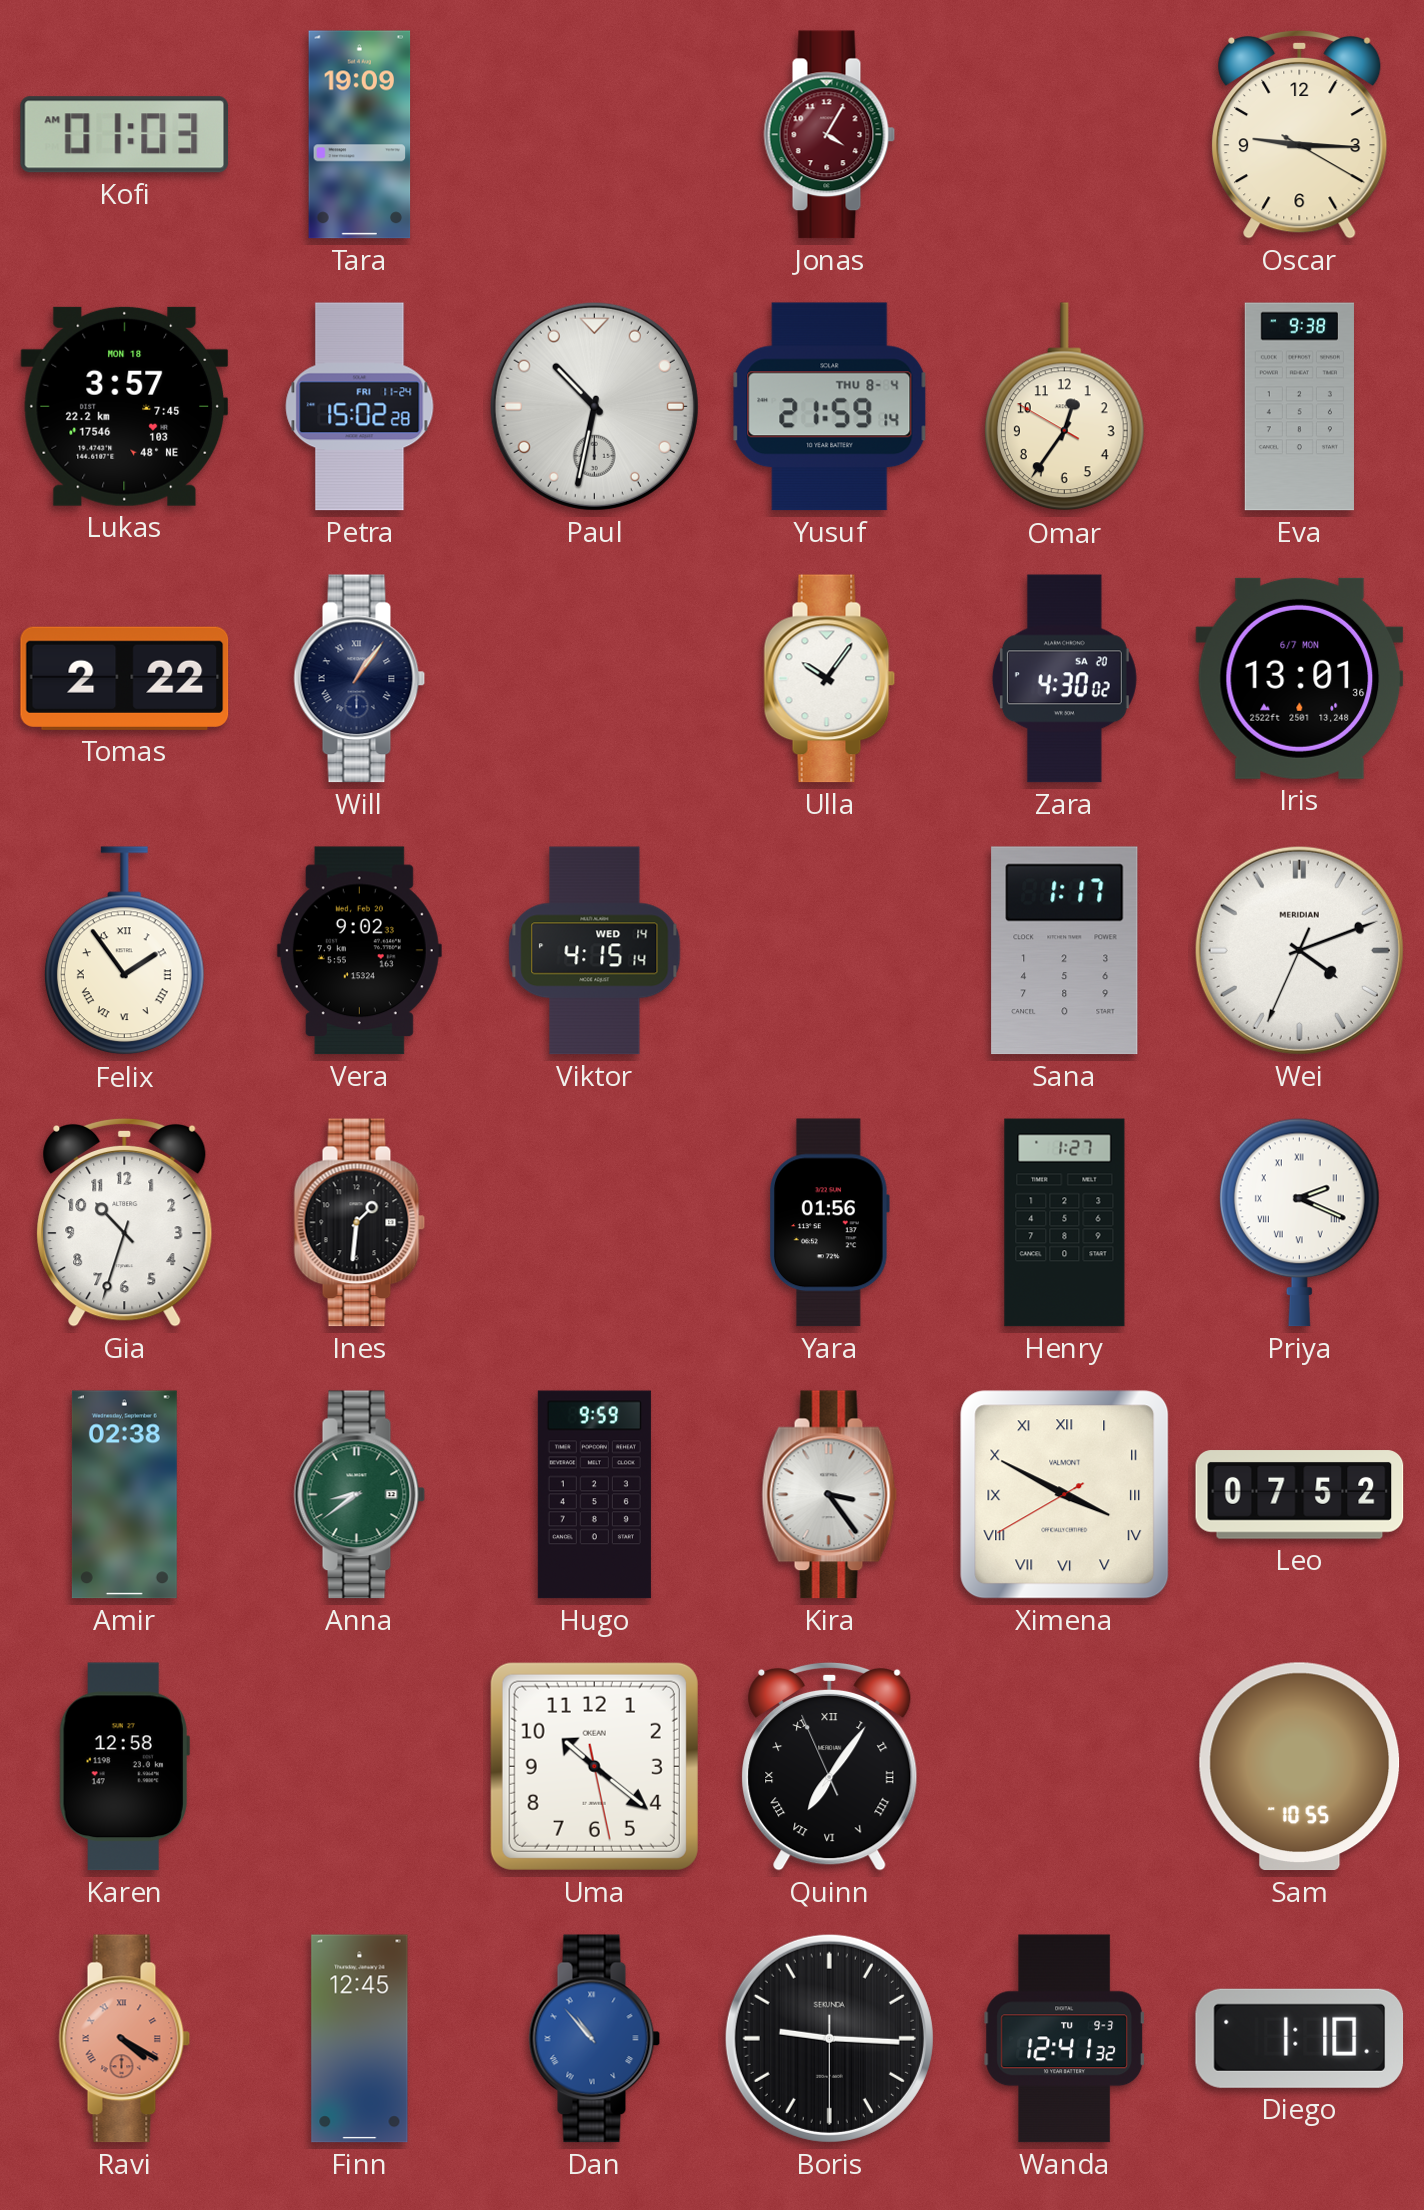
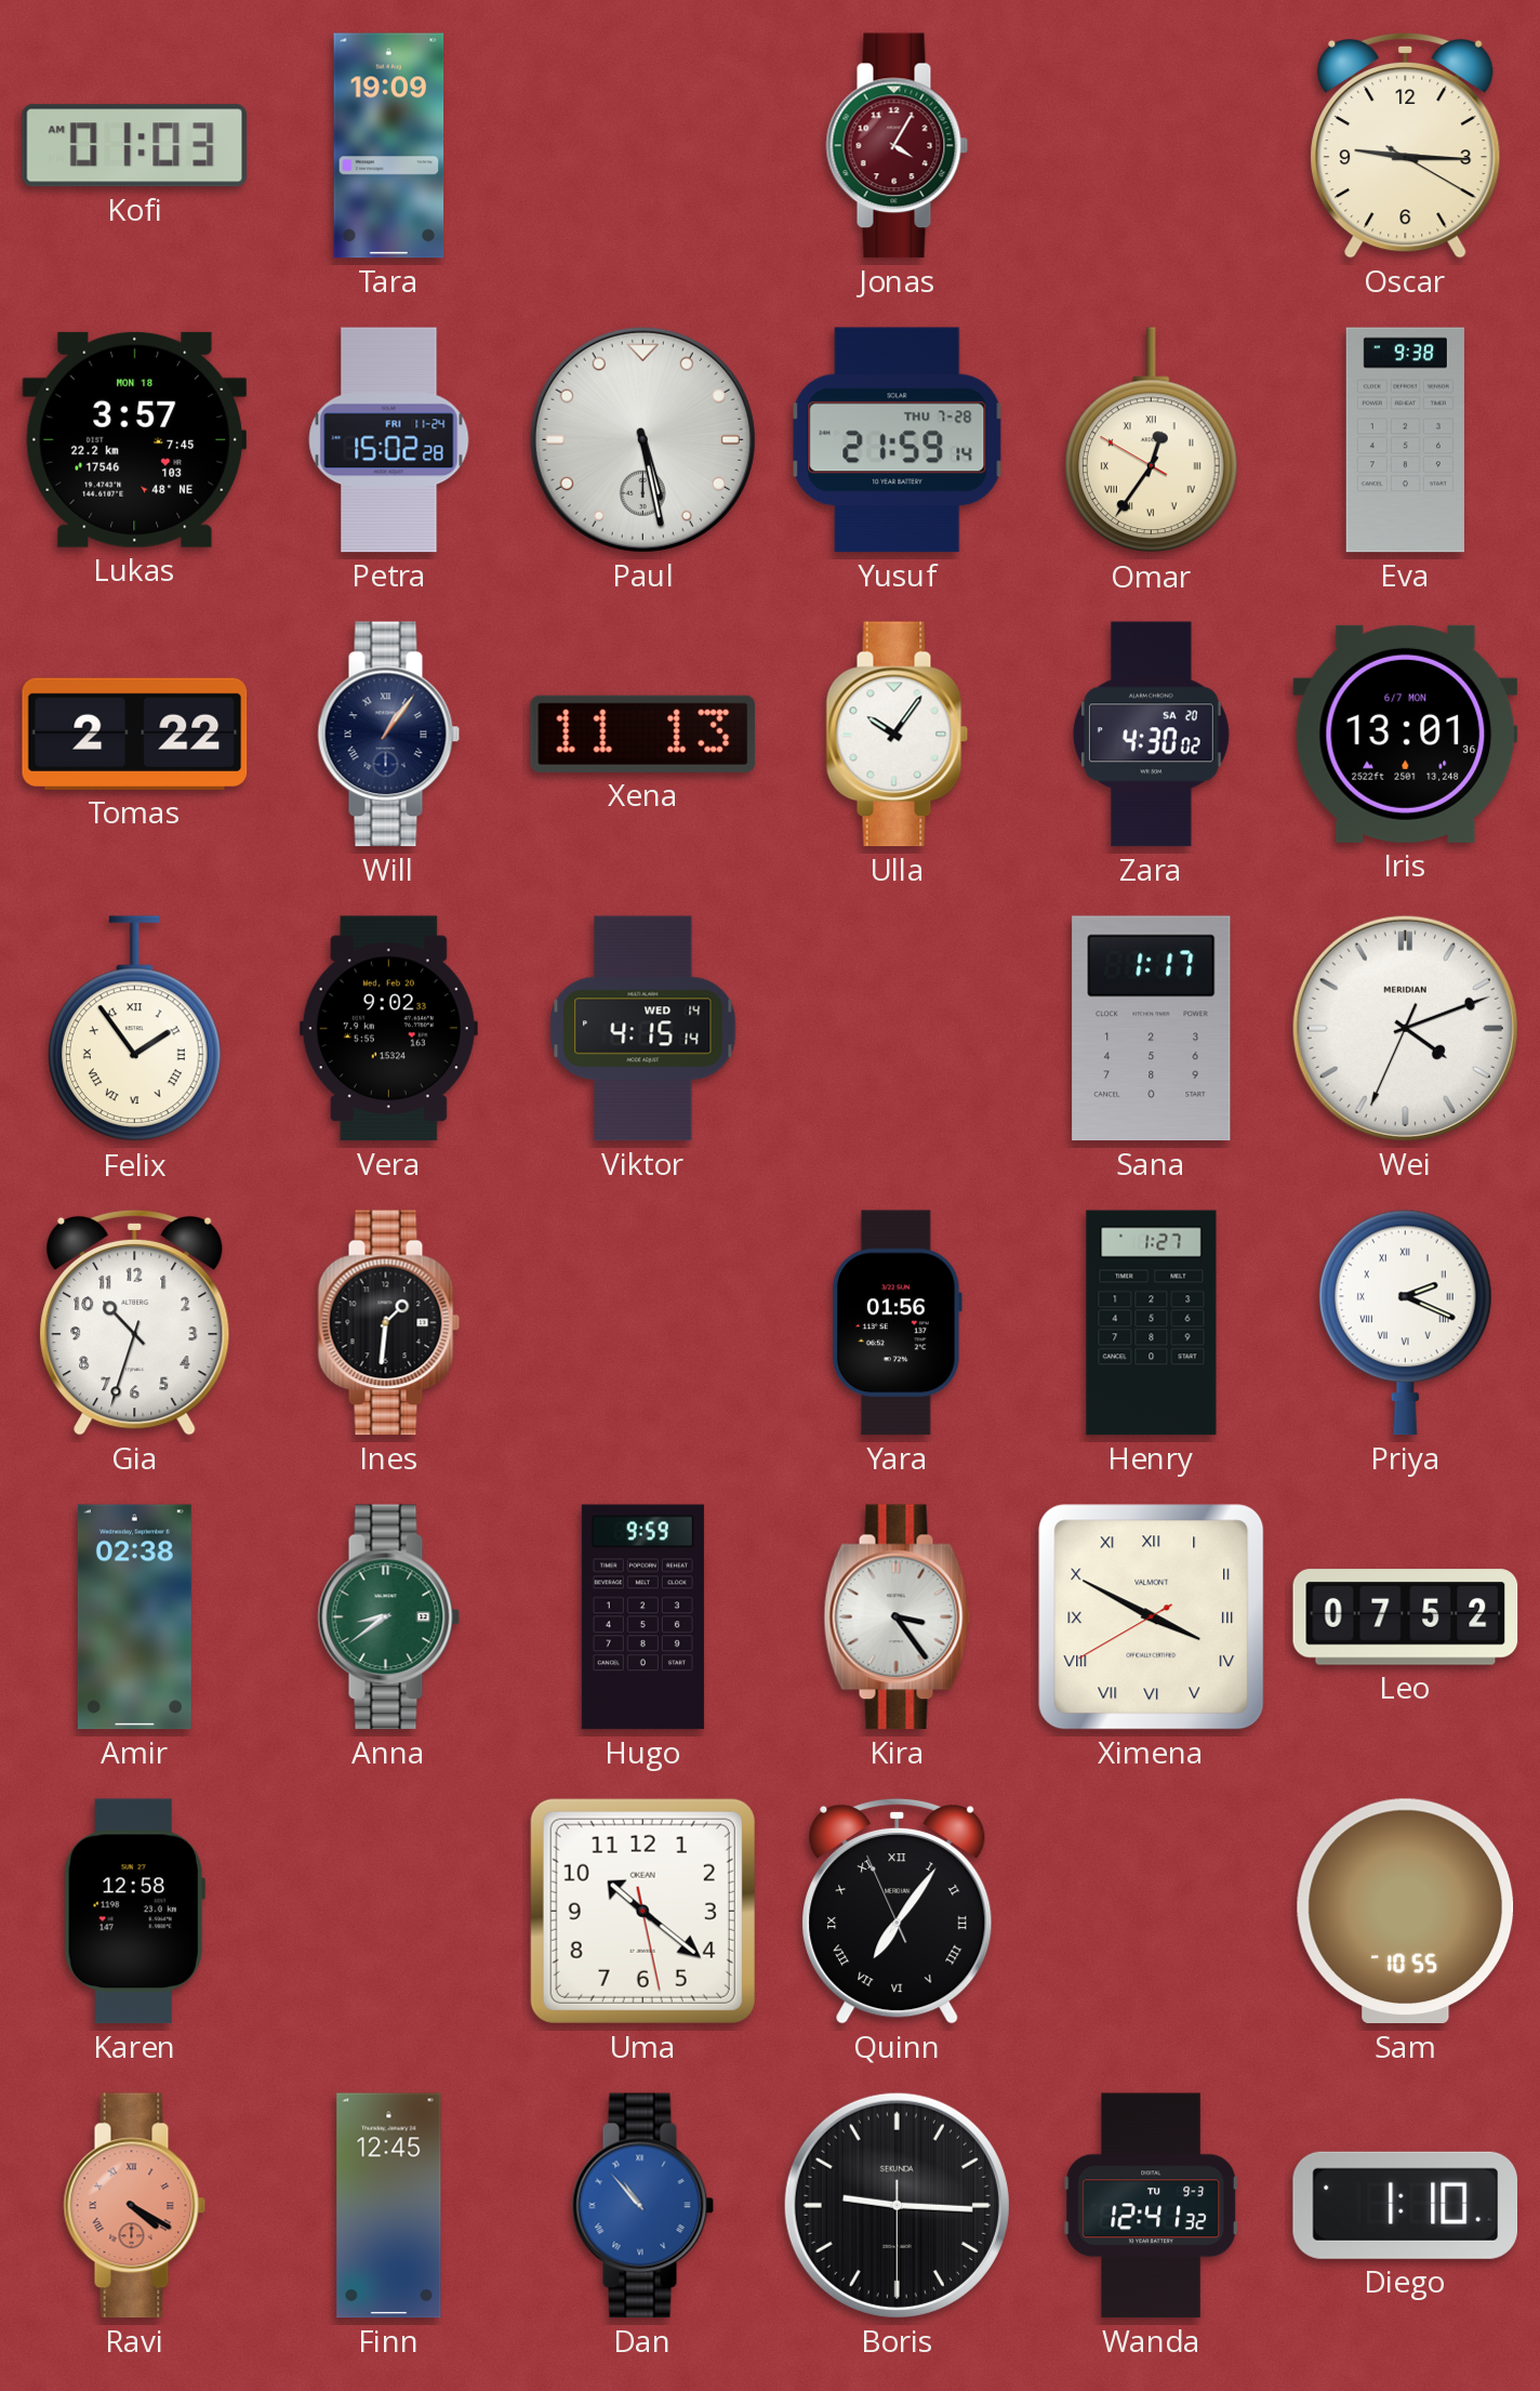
Paul: 10:32 -> 5:28
Yusuf date: THU 8-4 -> THU 7-28
Omar numerals: Arabic -> Roman
Xena: none -> 11:13
